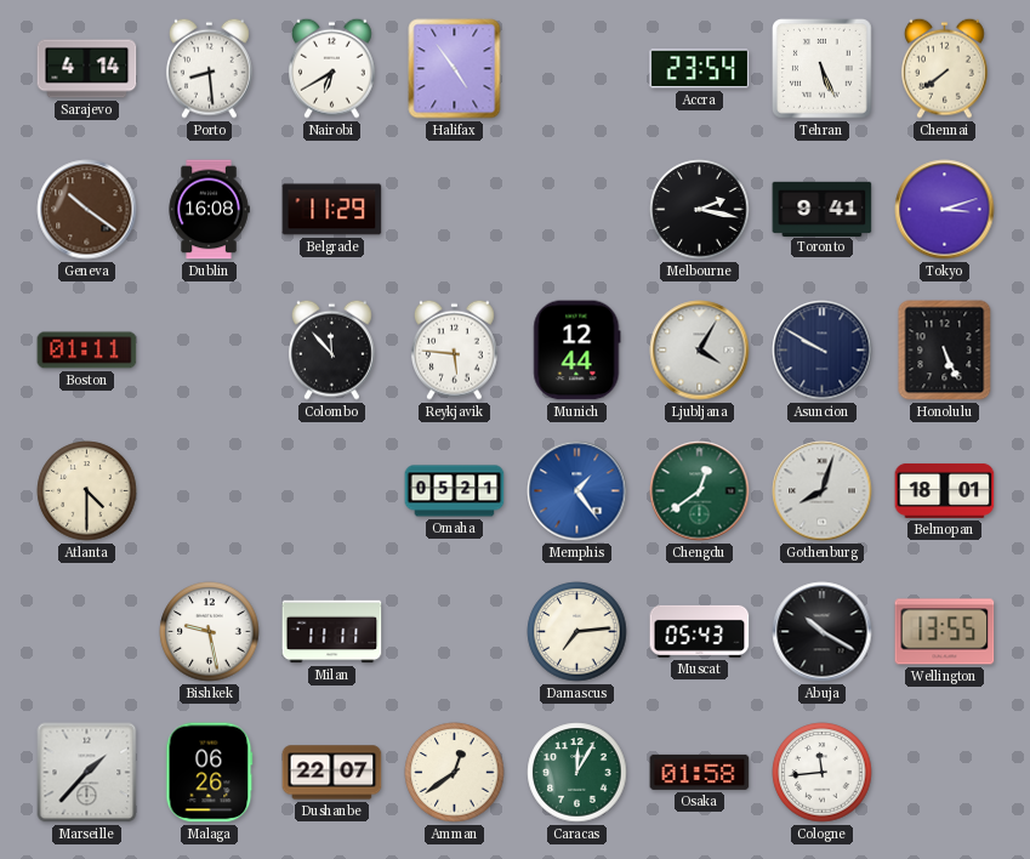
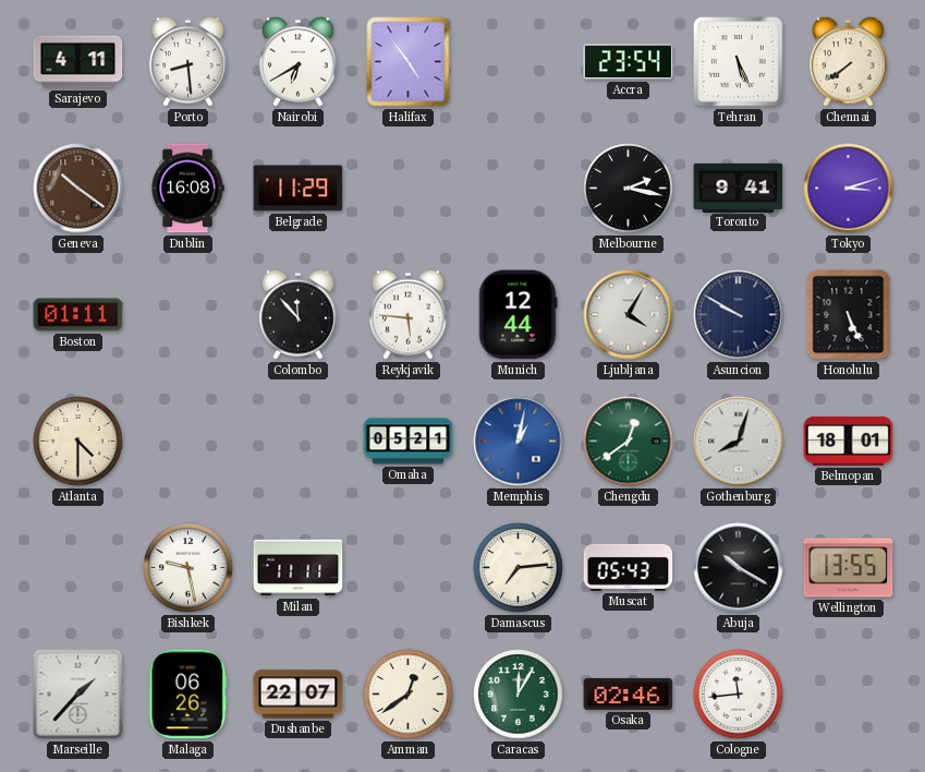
Sarajevo: 4:14 -> 4:11
Memphis: 1:24 -> 1:02
Osaka: 01:58 -> 02:46
